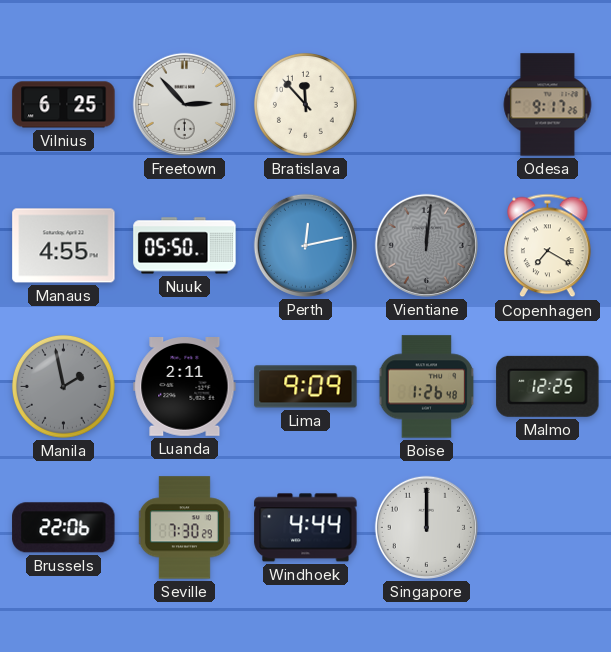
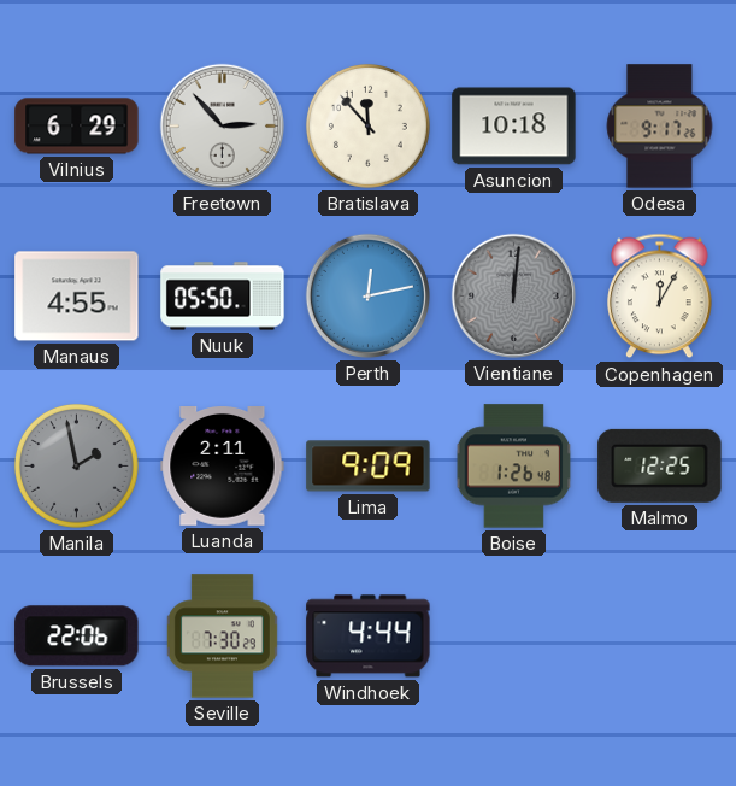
Vilnius: 6:25 -> 6:29
Asuncion: none -> 10:18
Copenhagen: 7:20 -> 12:05
Singapore: 12:00 -> none
